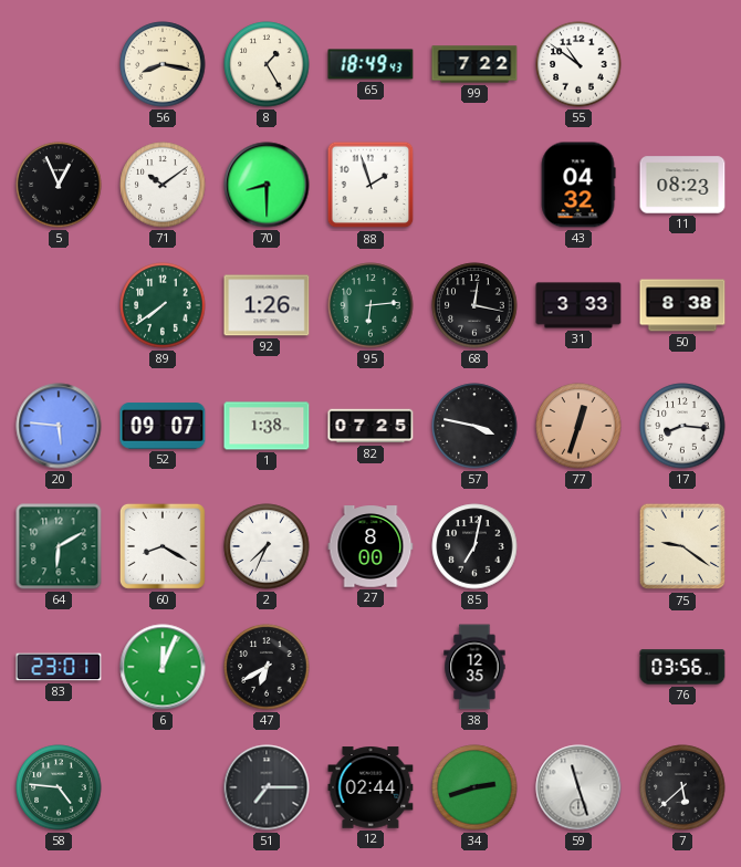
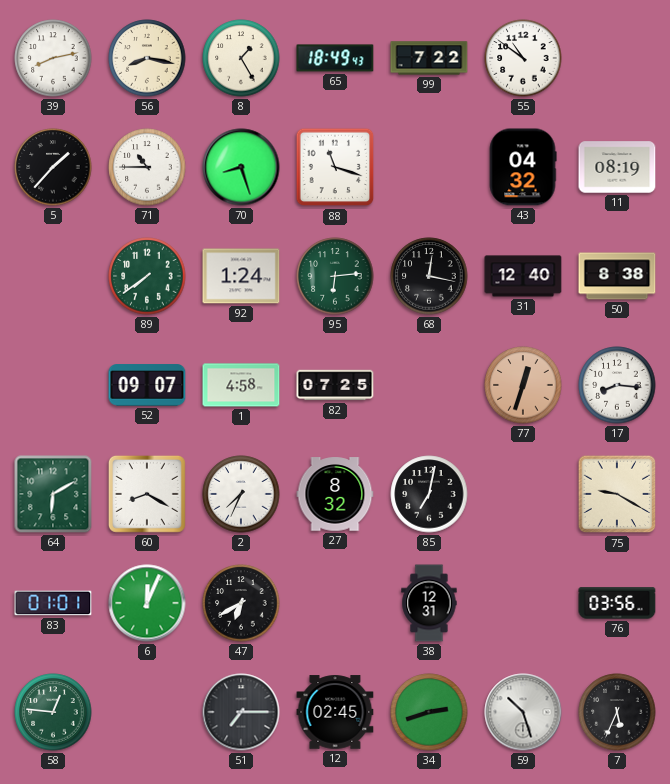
39: none -> 8:13
5: 12:56 -> 1:37
71: 10:09 -> 10:45
70: 8:30 -> 8:27
88: 1:57 -> 11:18
11: 08:23 -> 08:19
92: 1:26 -> 1:24
31: 3:33 -> 12:40
20: 5:46 -> none
1: 1:38 -> 4:58
57: 3:47 -> none
27: 8:00 -> 8:32
75: 9:21 -> 9:20
83: 23:01 -> 01:01
38: 12:35 -> 12:31
58: 4:46 -> 12:46
12: 02:44 -> 02:45
59: 11:27 -> 10:27
7: 5:38 -> 5:34
